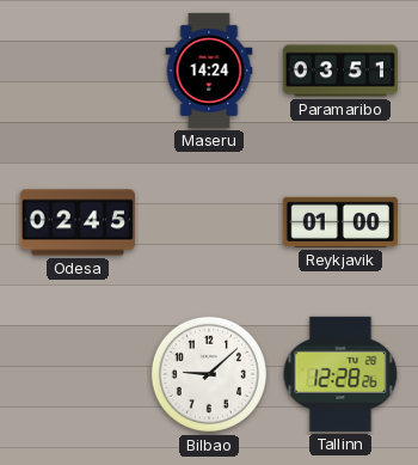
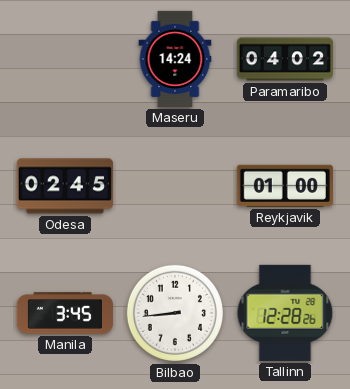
Paramaribo: 03:51 -> 04:02
Manila: none -> 3:45
Bilbao: 9:08 -> 8:44
